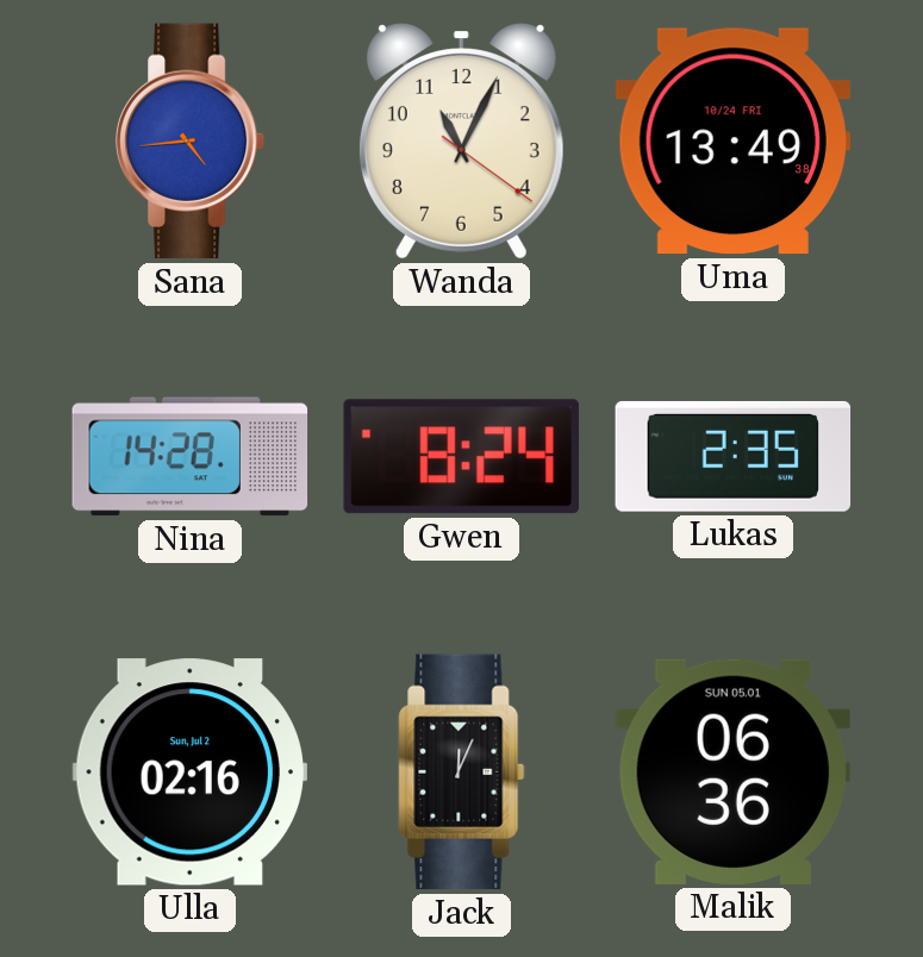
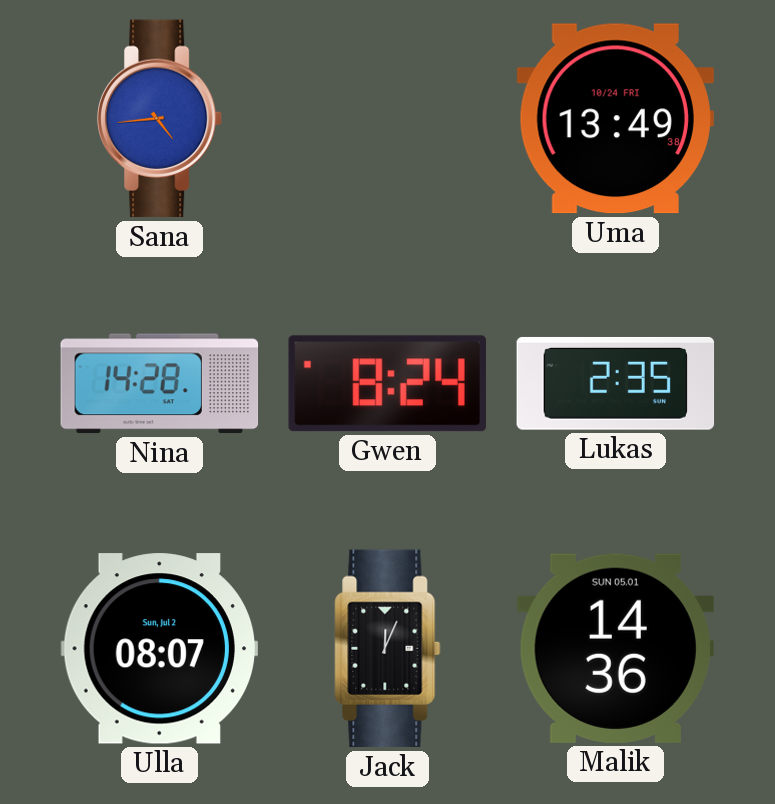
Wanda: 11:04 -> none
Ulla: 02:16 -> 08:07
Malik: 06:36 -> 14:36
